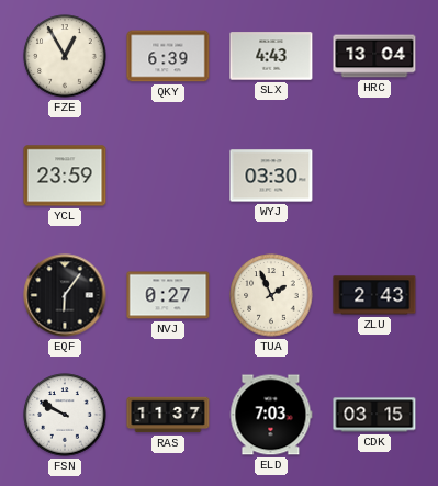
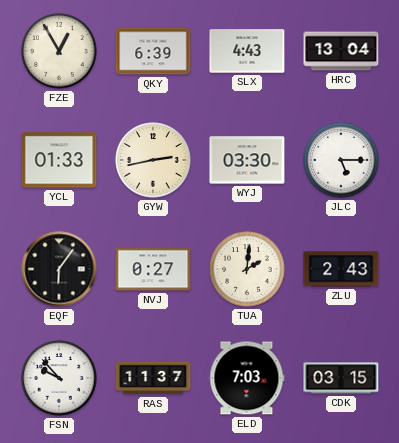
YCL: 23:59 -> 01:33
GYW: none -> 2:43
JLC: none -> 5:15
TUA: 1:56 -> 2:01
FSN: 9:50 -> 9:53
